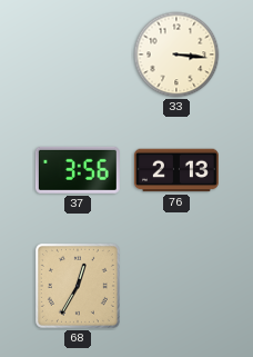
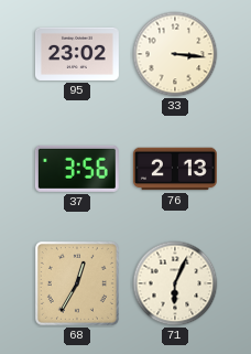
95: none -> 23:02
71: none -> 6:04
